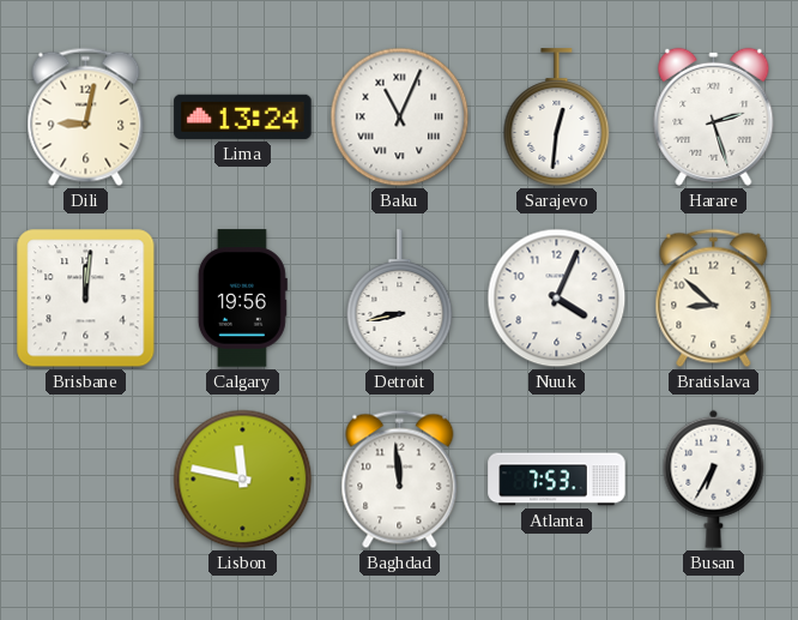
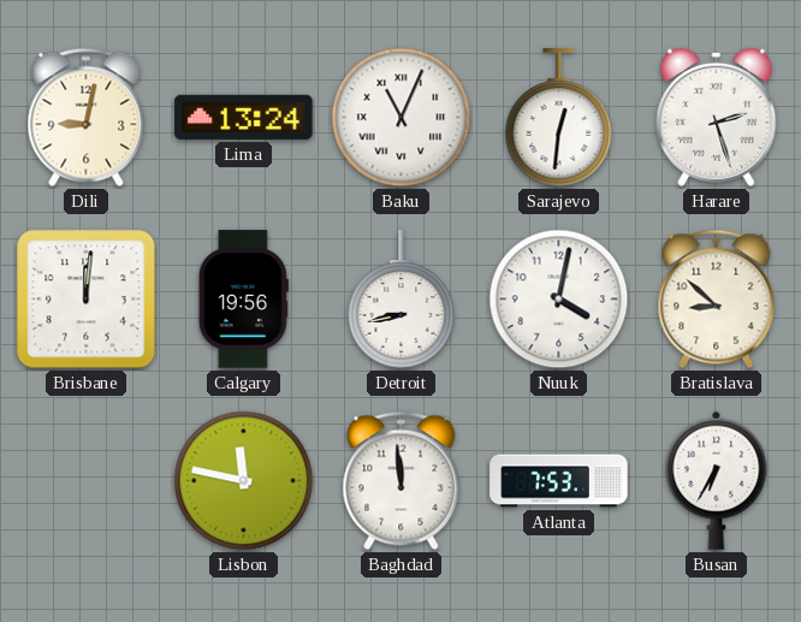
Nuuk: 4:04 -> 4:02
